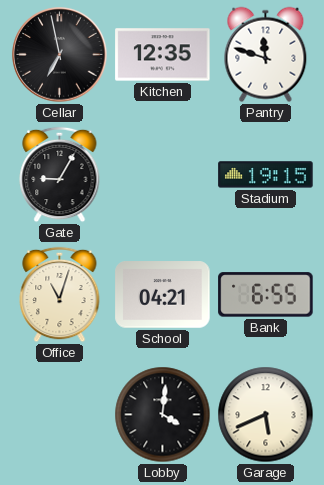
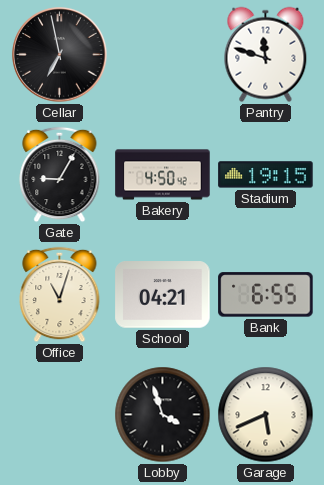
Kitchen: 12:35 -> none
Bakery: none -> 4:50
Lobby: 4:01 -> 3:57
